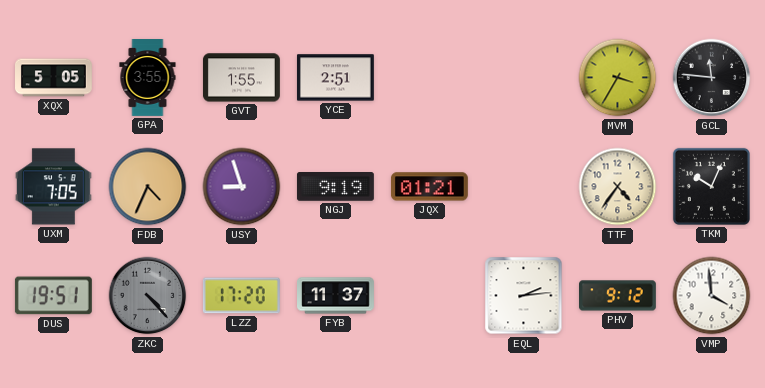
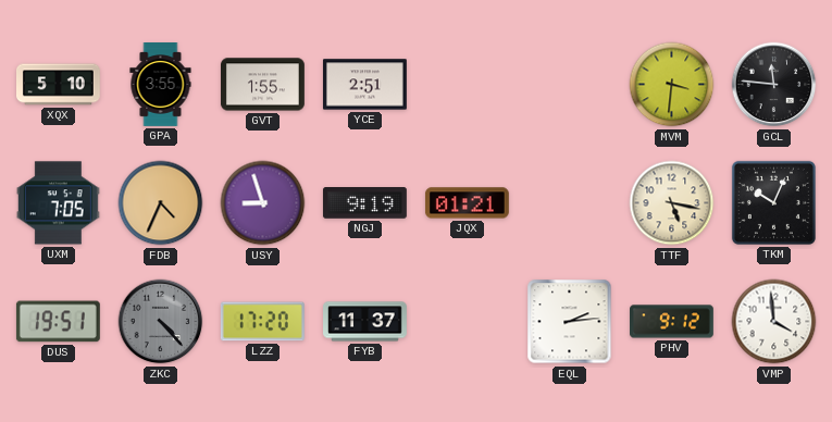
XQX: 5:05 -> 5:10
MVM: 3:35 -> 3:31
TTF: 4:36 -> 5:17
